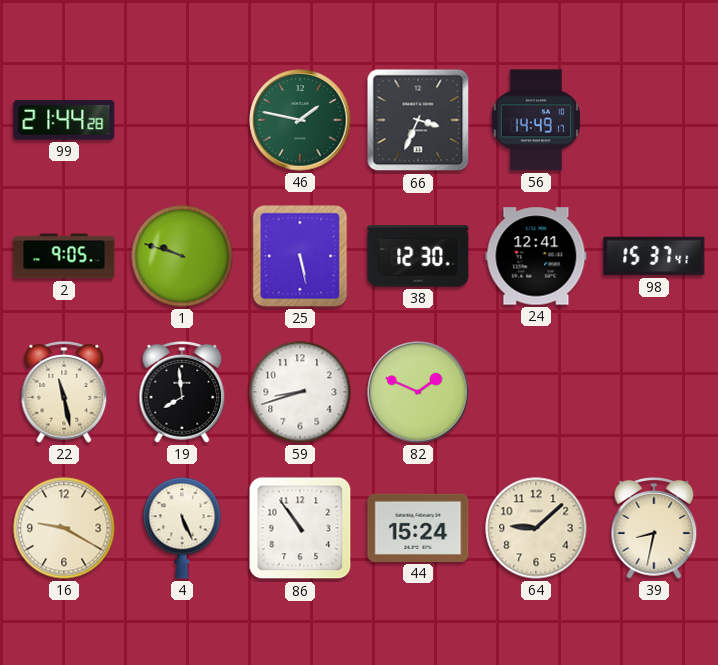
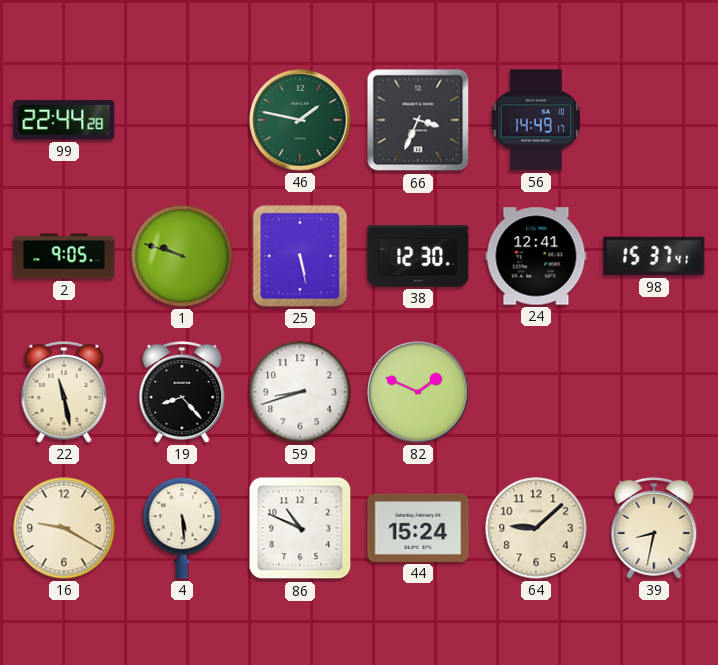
99: 21:44 -> 22:44
19: 7:59 -> 8:23
4: 5:26 -> 5:29
86: 10:54 -> 10:49
